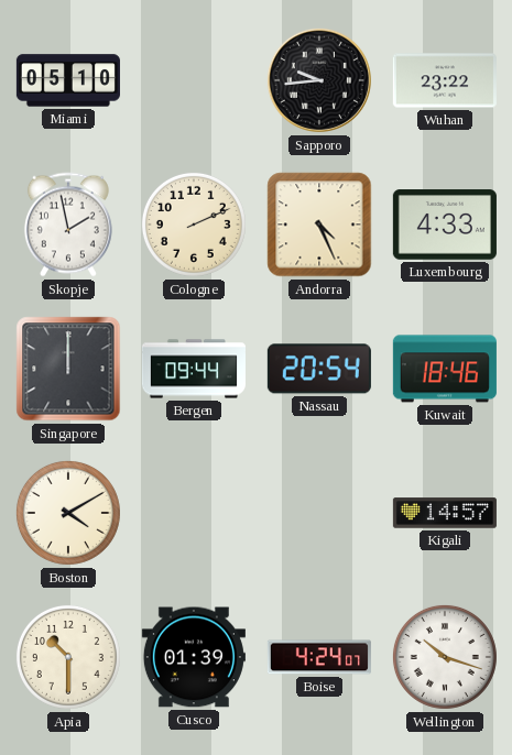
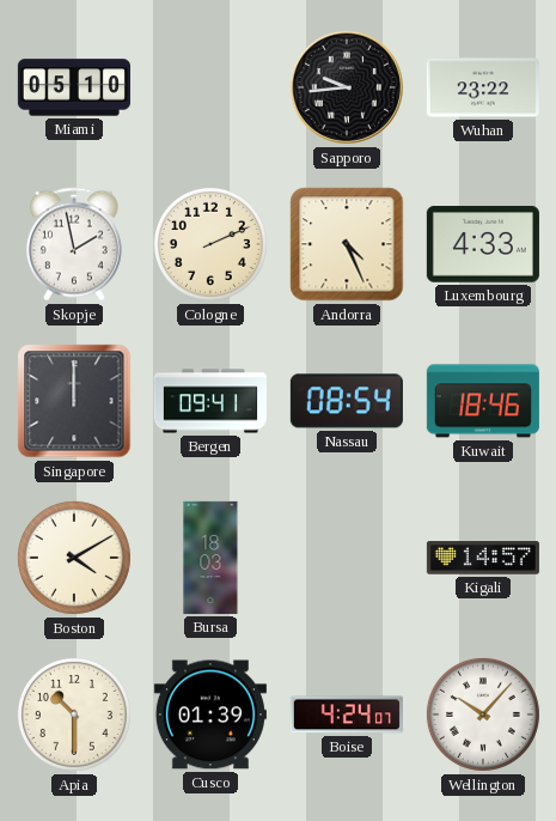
Bergen: 09:44 -> 09:41
Nassau: 20:54 -> 08:54
Bursa: none -> 18:03
Wellington: 10:18 -> 10:07
